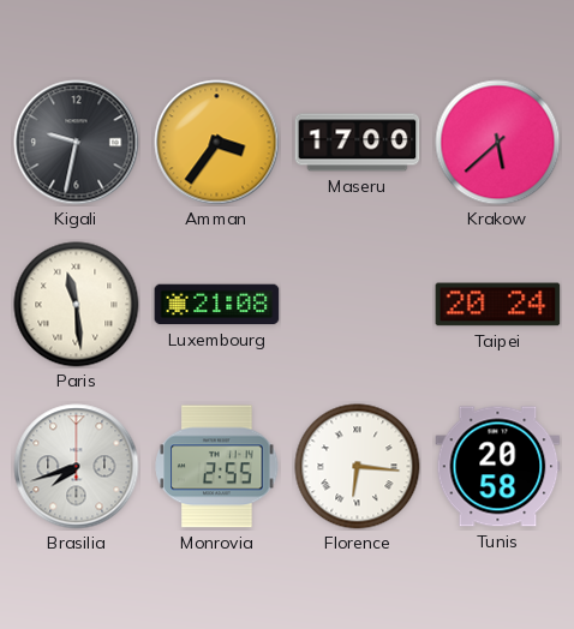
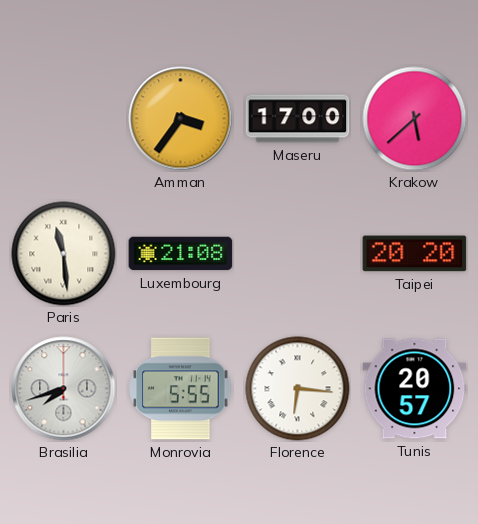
Kigali: 9:32 -> none
Taipei: 20:24 -> 20:20
Monrovia: 2:55 -> 5:55
Tunis: 20:58 -> 20:57
